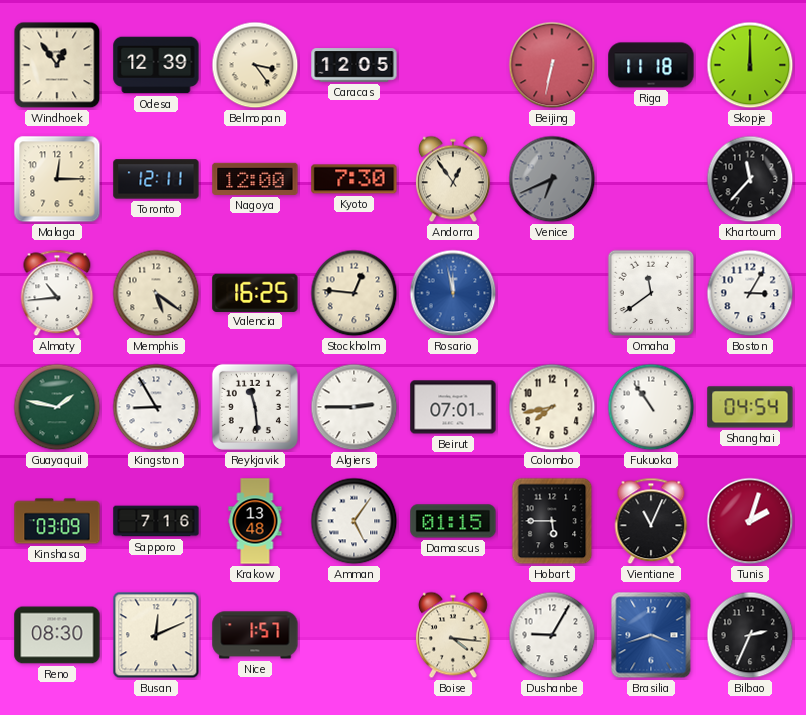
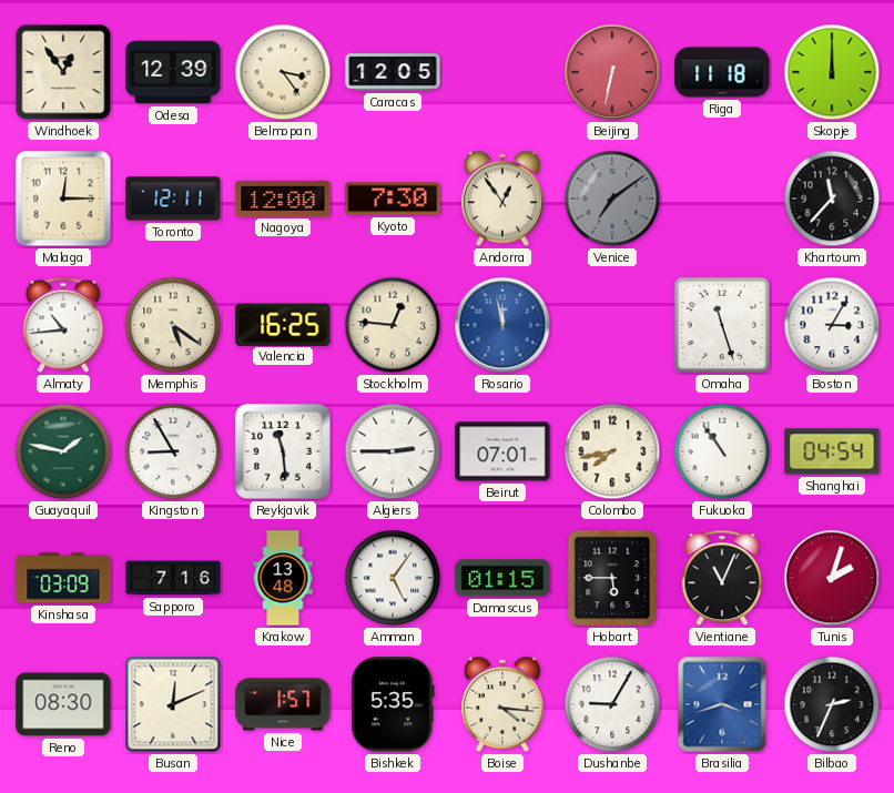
Venice: 6:41 -> 7:09
Omaha: 11:39 -> 11:27
Bishkek: none -> 5:35
